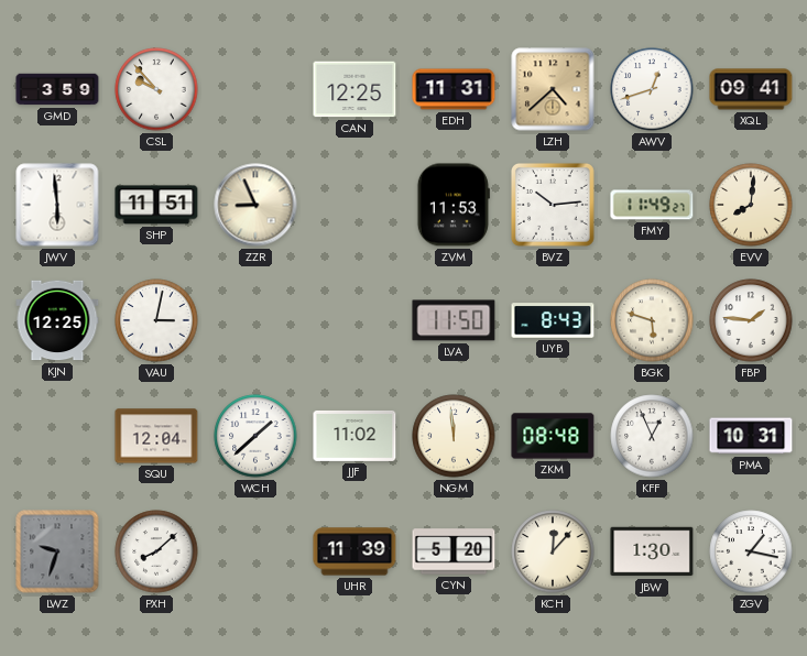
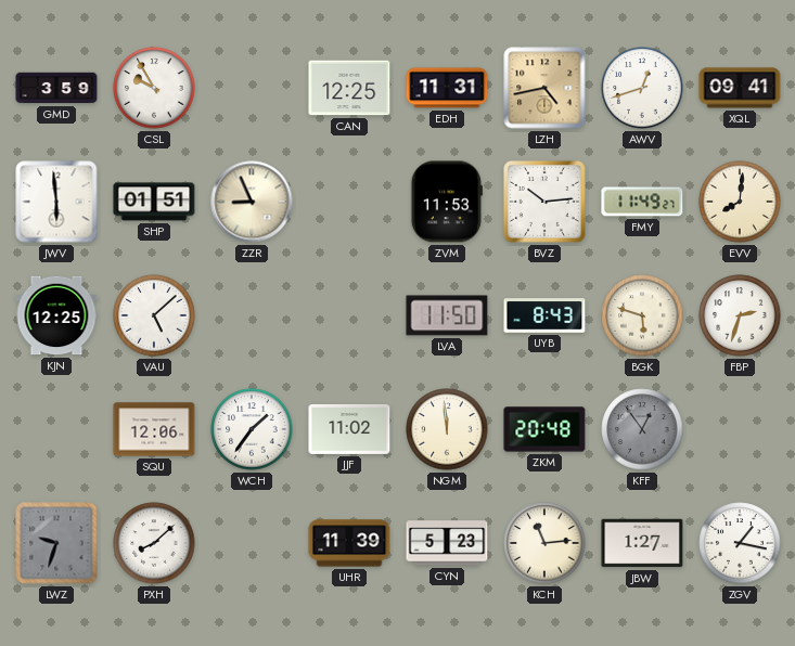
CSL: 9:53 -> 9:55
LZH: 4:38 -> 4:43
SHP: 11:51 -> 01:51
VAU: 3:02 -> 5:08
FBP: 1:46 -> 2:33
SQU: 12:04 -> 12:06
WCH: 1:38 -> 1:36
ZKM: 08:48 -> 20:48
KFF: 12:56 -> 12:54
KFF dial: white -> grey
PMA: 10:31 -> none
CYN: 5:20 -> 5:23
KCH: 12:07 -> 11:14
JBW: 1:30 -> 1:27
